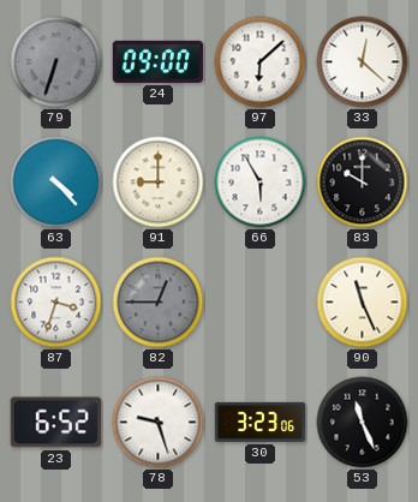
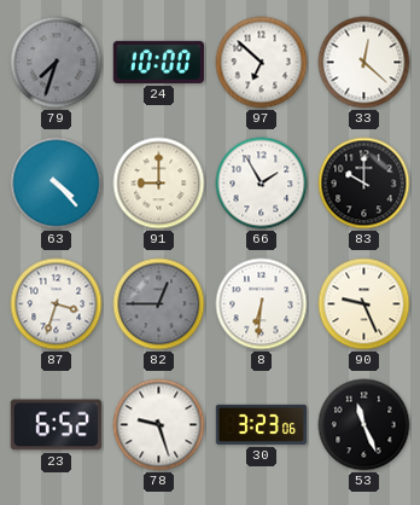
79: 6:33 -> 7:33
24: 09:00 -> 10:00
97: 6:08 -> 6:52
66: 5:55 -> 1:55
8: none -> 6:31
90: 11:26 -> 9:26
